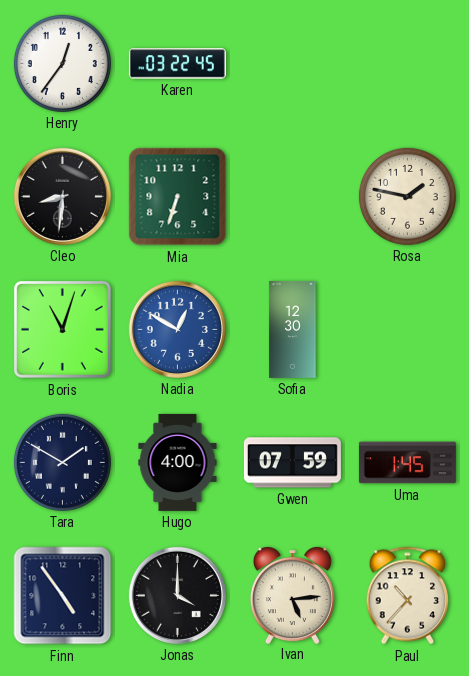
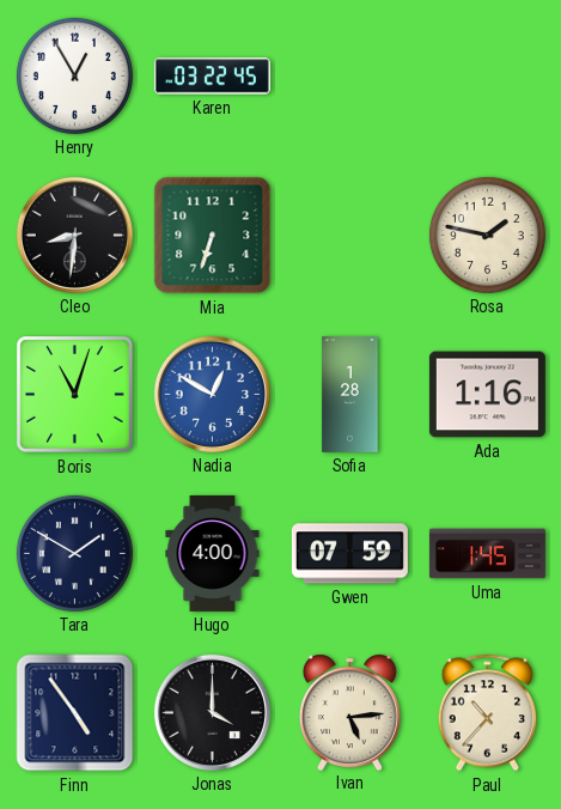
Henry: 12:36 -> 12:55
Sofia: 12:30 -> 1:28
Ada: none -> 1:16
